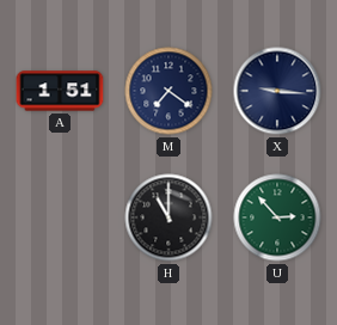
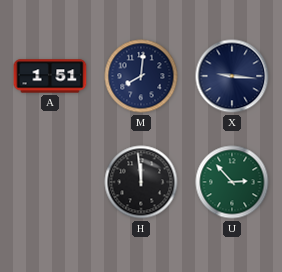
M: 7:21 -> 8:01
H: 11:00 -> 11:59
